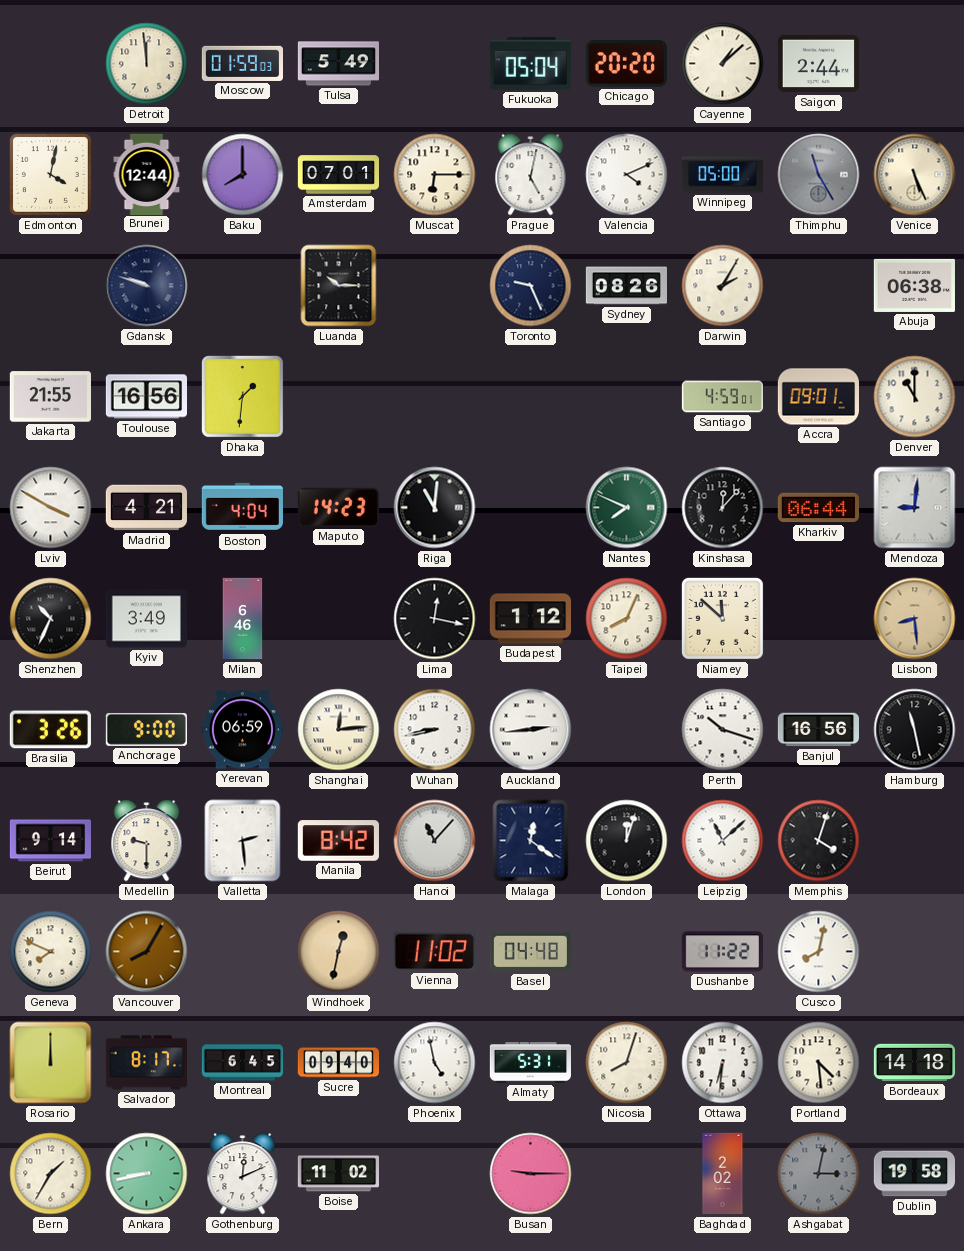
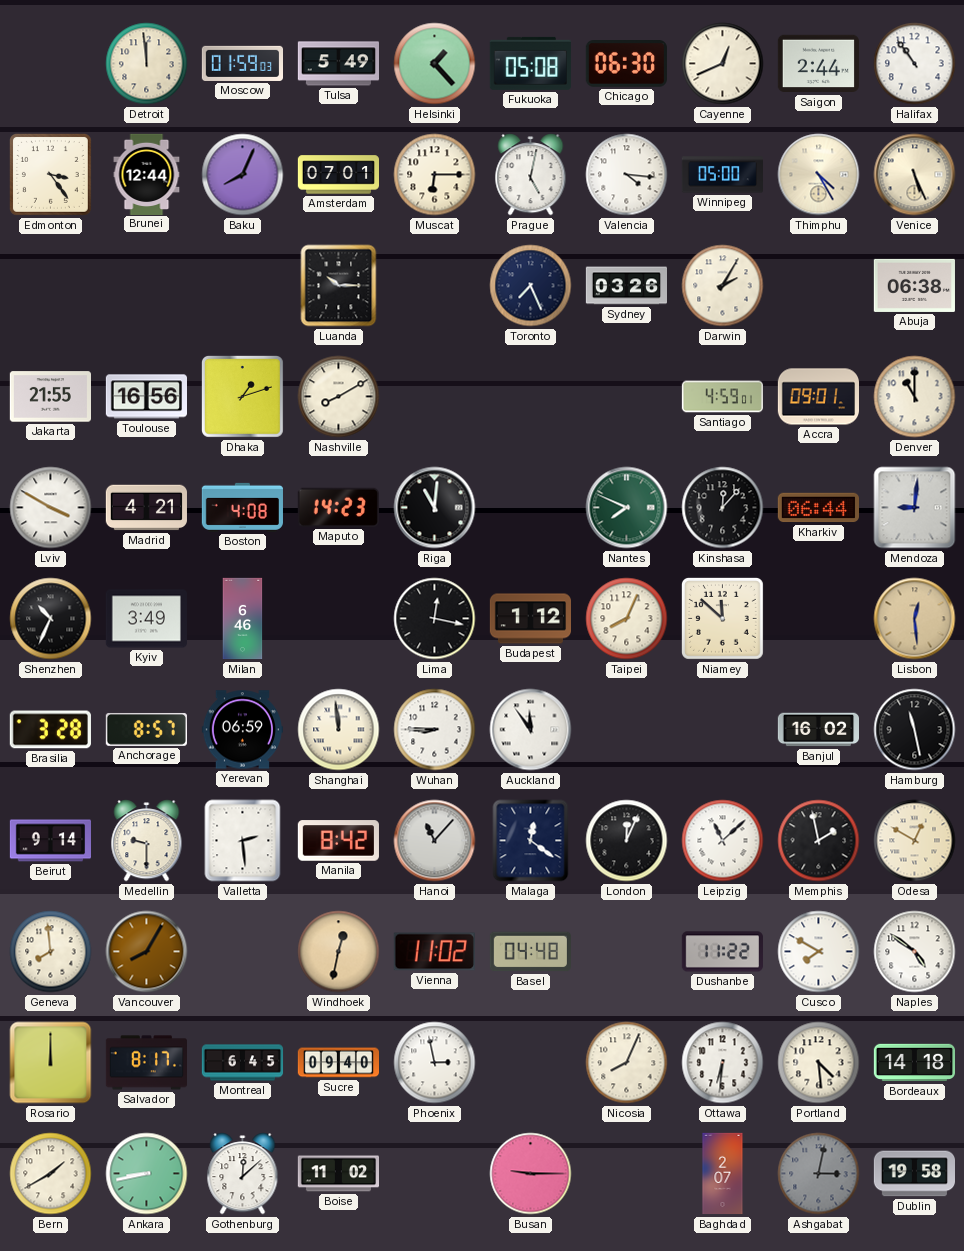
Helsinki: none -> 1:23
Fukuoka: 05:04 -> 05:08
Chicago: 20:20 -> 06:30
Cayenne: 1:08 -> 12:41
Halifax: none -> 10:54
Edmonton: 4:02 -> 3:24
Baku: 8:00 -> 8:04
Valencia: 4:11 -> 4:16
Thimphu: 11:25 -> 4:25
Thimphu dial: grey -> cream
Gdansk: 9:48 -> none
Toronto: 9:26 -> 7:26
Sydney: 08:26 -> 03:26
Dhaka: 1:31 -> 1:12
Nashville: none -> 8:10
Boston: 4:04 -> 4:08
Lisbon: 8:29 -> 12:29
Brasilia: 3:26 -> 3:28
Anchorage: 9:00 -> 8:57
Shanghai: 12:14 -> 11:59
Wuhan: 8:43 -> 8:45
Auckland: 2:44 -> 11:54
Perth: 10:18 -> none
Banjul: 16:56 -> 16:02
London: 12:03 -> 12:04
Memphis: 4:03 -> 1:58
Odesa: none -> 12:50
Geneva: 7:49 -> 7:59
Cusco: 8:02 -> 7:50
Naples: none -> 4:51
Phoenix: 4:58 -> 2:58
Almaty: 5:31 -> none
Nicosia: 8:03 -> 8:04
Bern: 1:35 -> 1:40
Gothenburg: 12:11 -> 12:08
Baghdad: 2:02 -> 2:07
